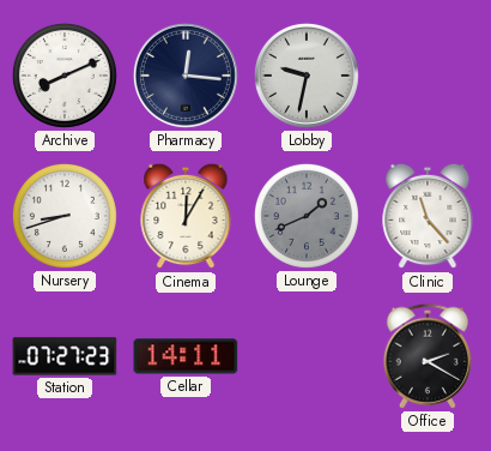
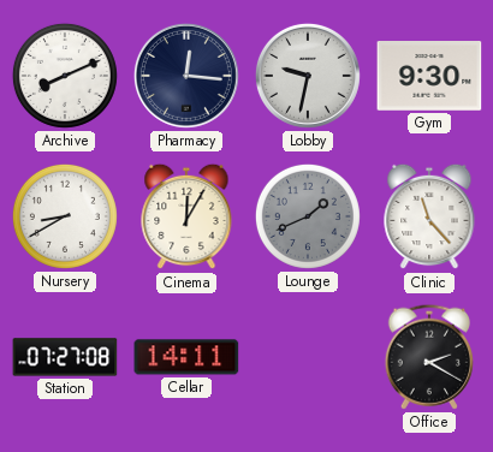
Gym: none -> 9:30
Nursery: 8:42 -> 8:40
Station: 07:27:23 -> 07:27:08
